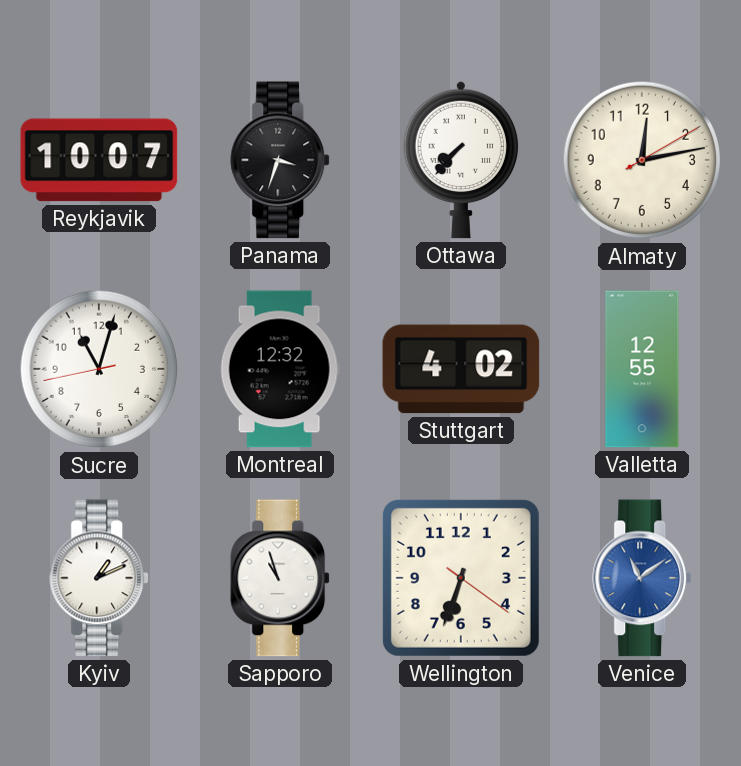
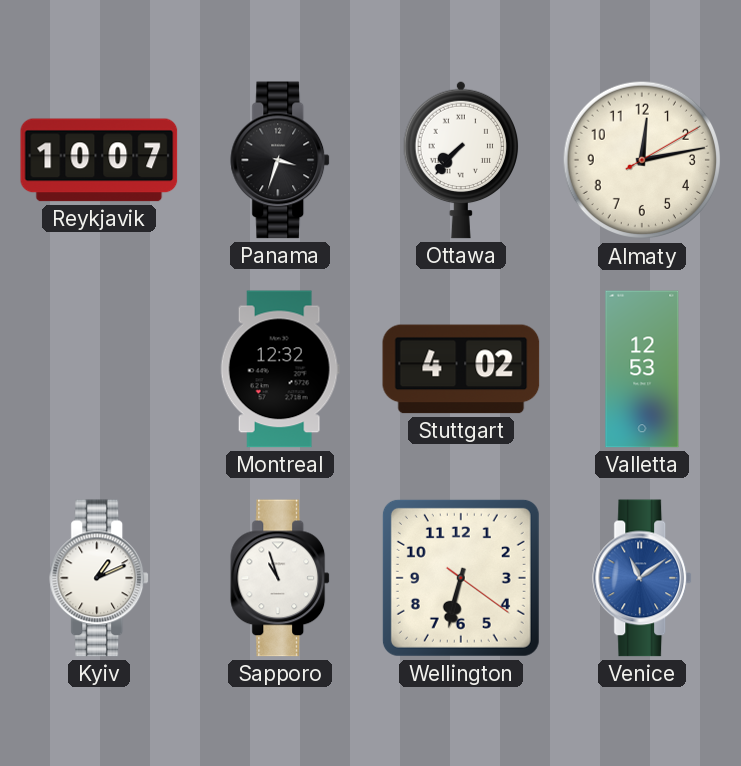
Sucre: 11:02 -> none
Valletta: 12:55 -> 12:53
Wellington: 6:33 -> 6:32
